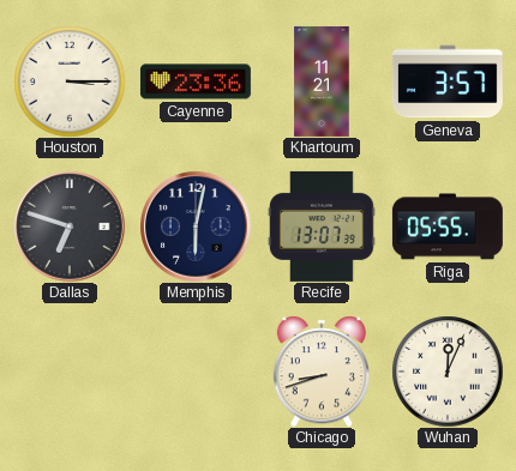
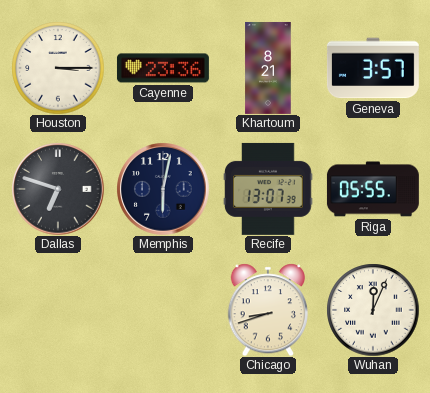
Khartoum: 11:21 -> 8:21
